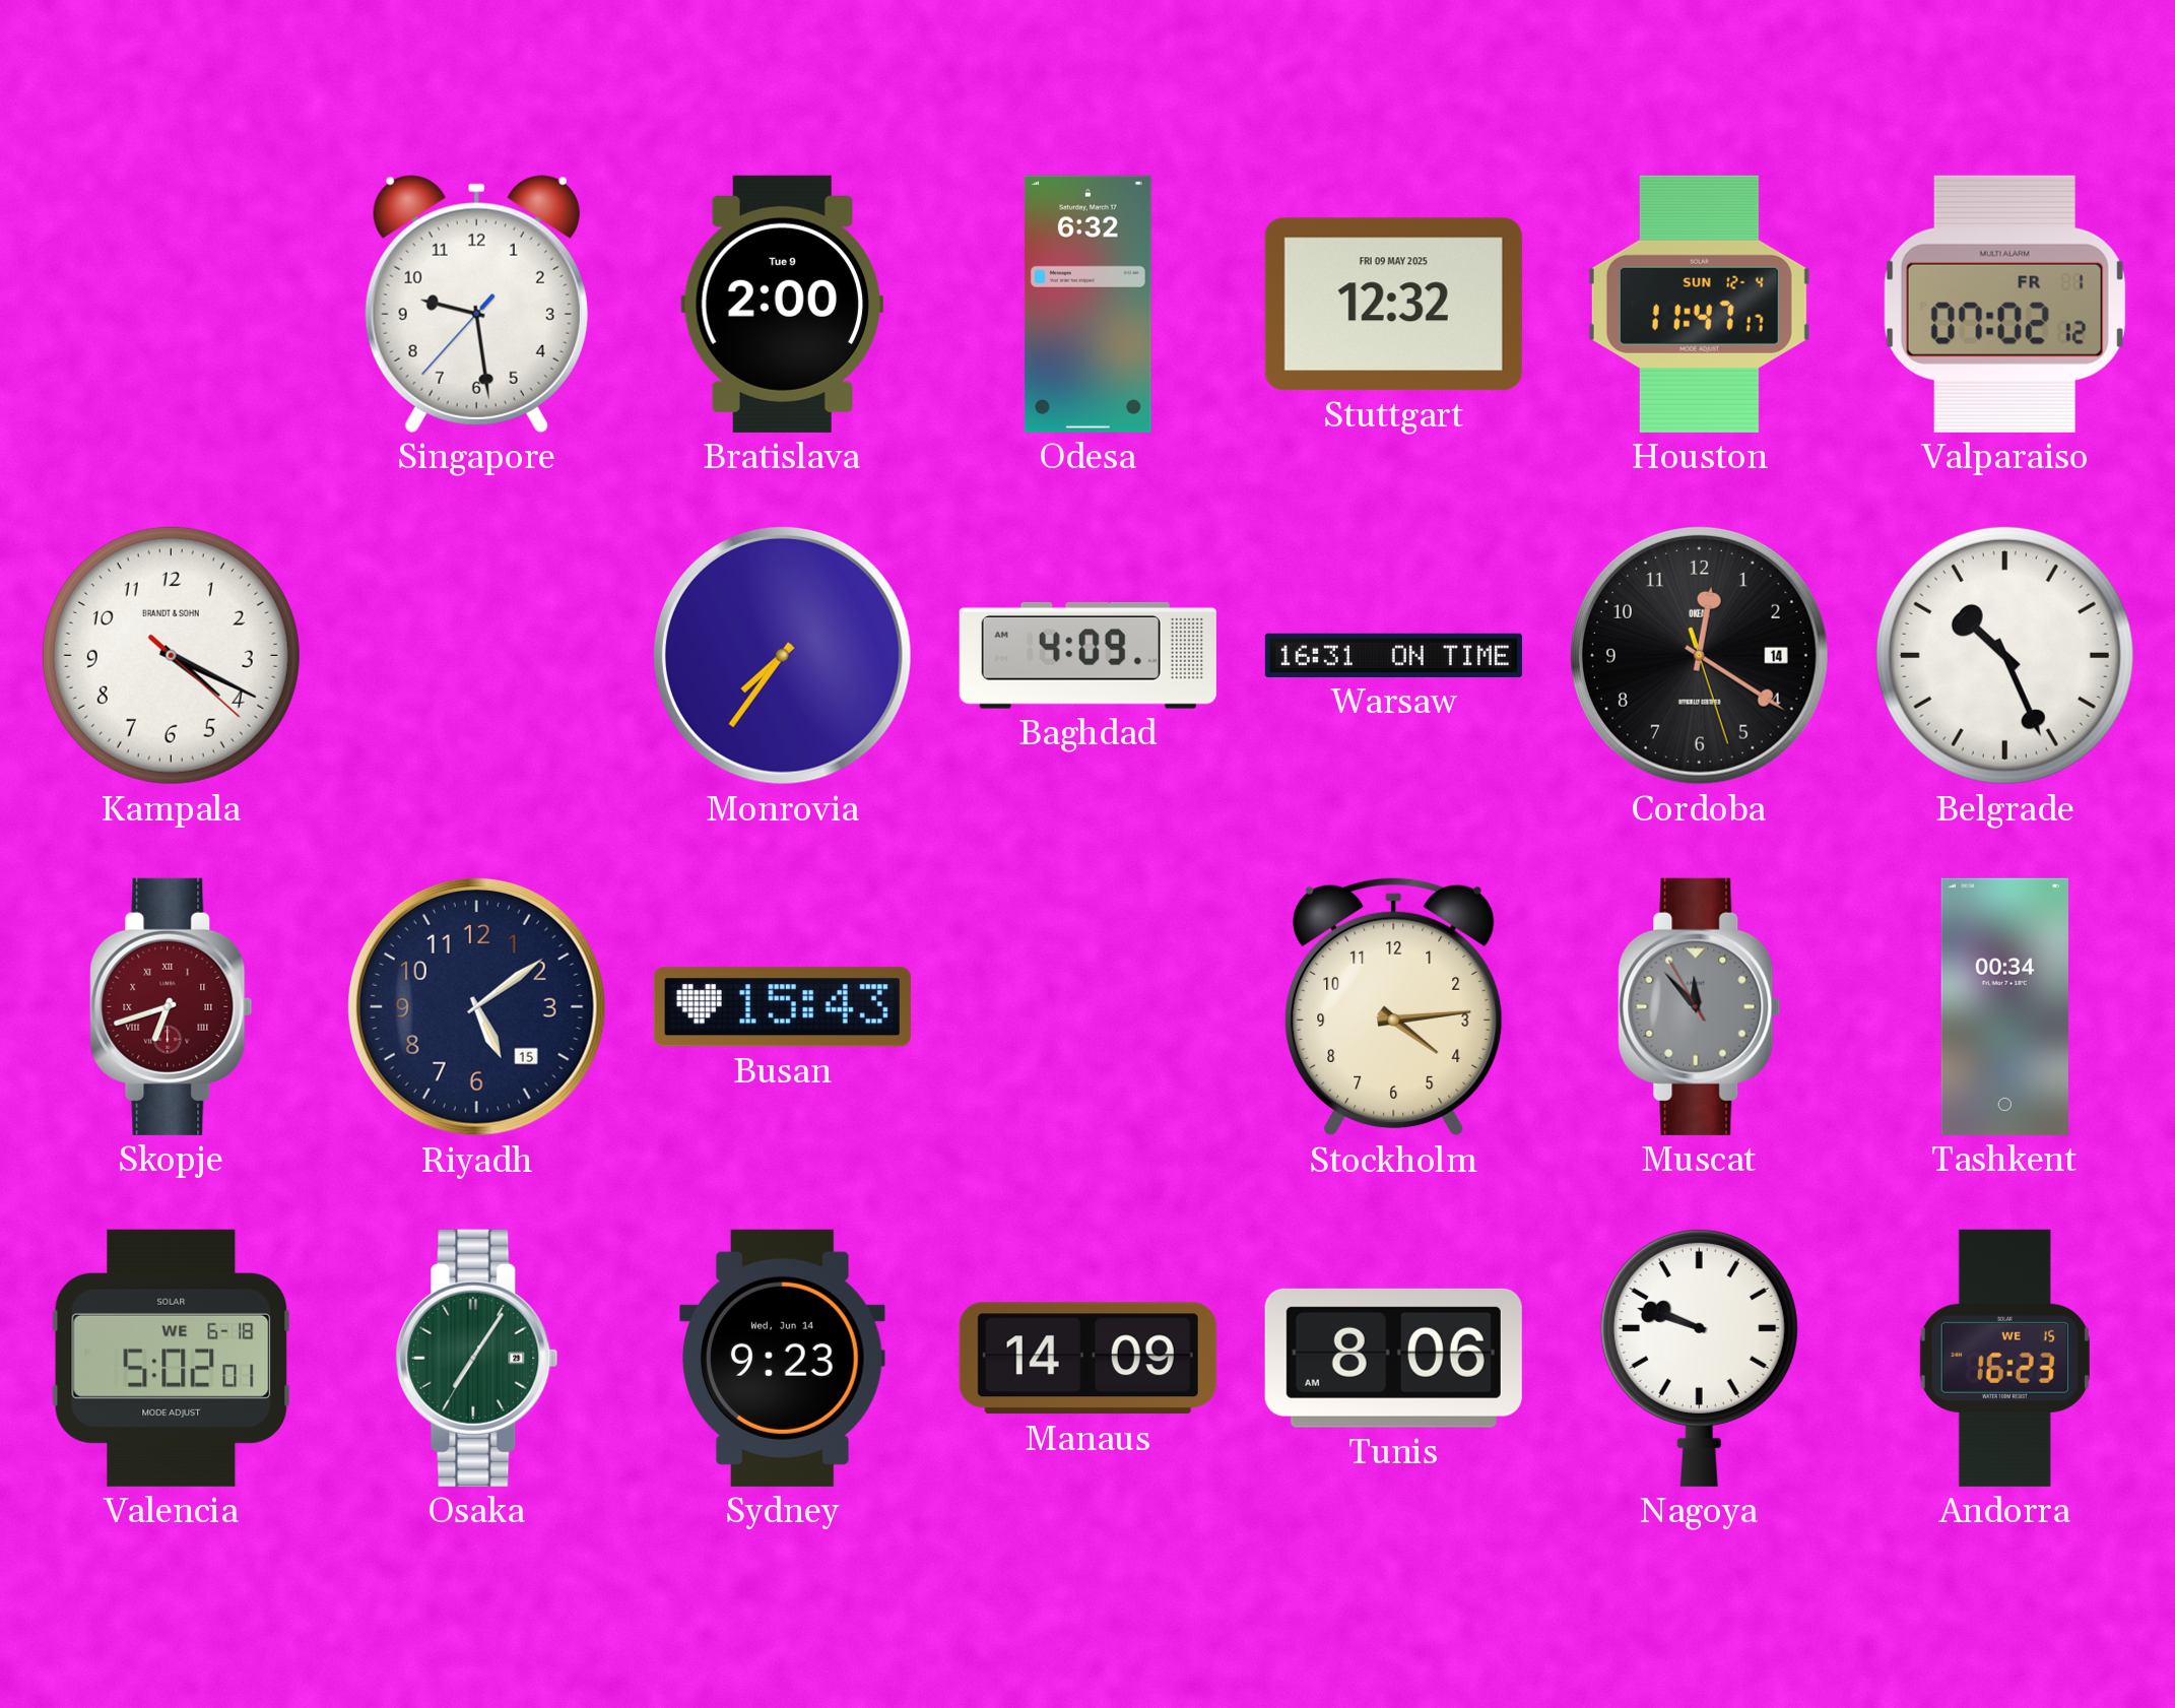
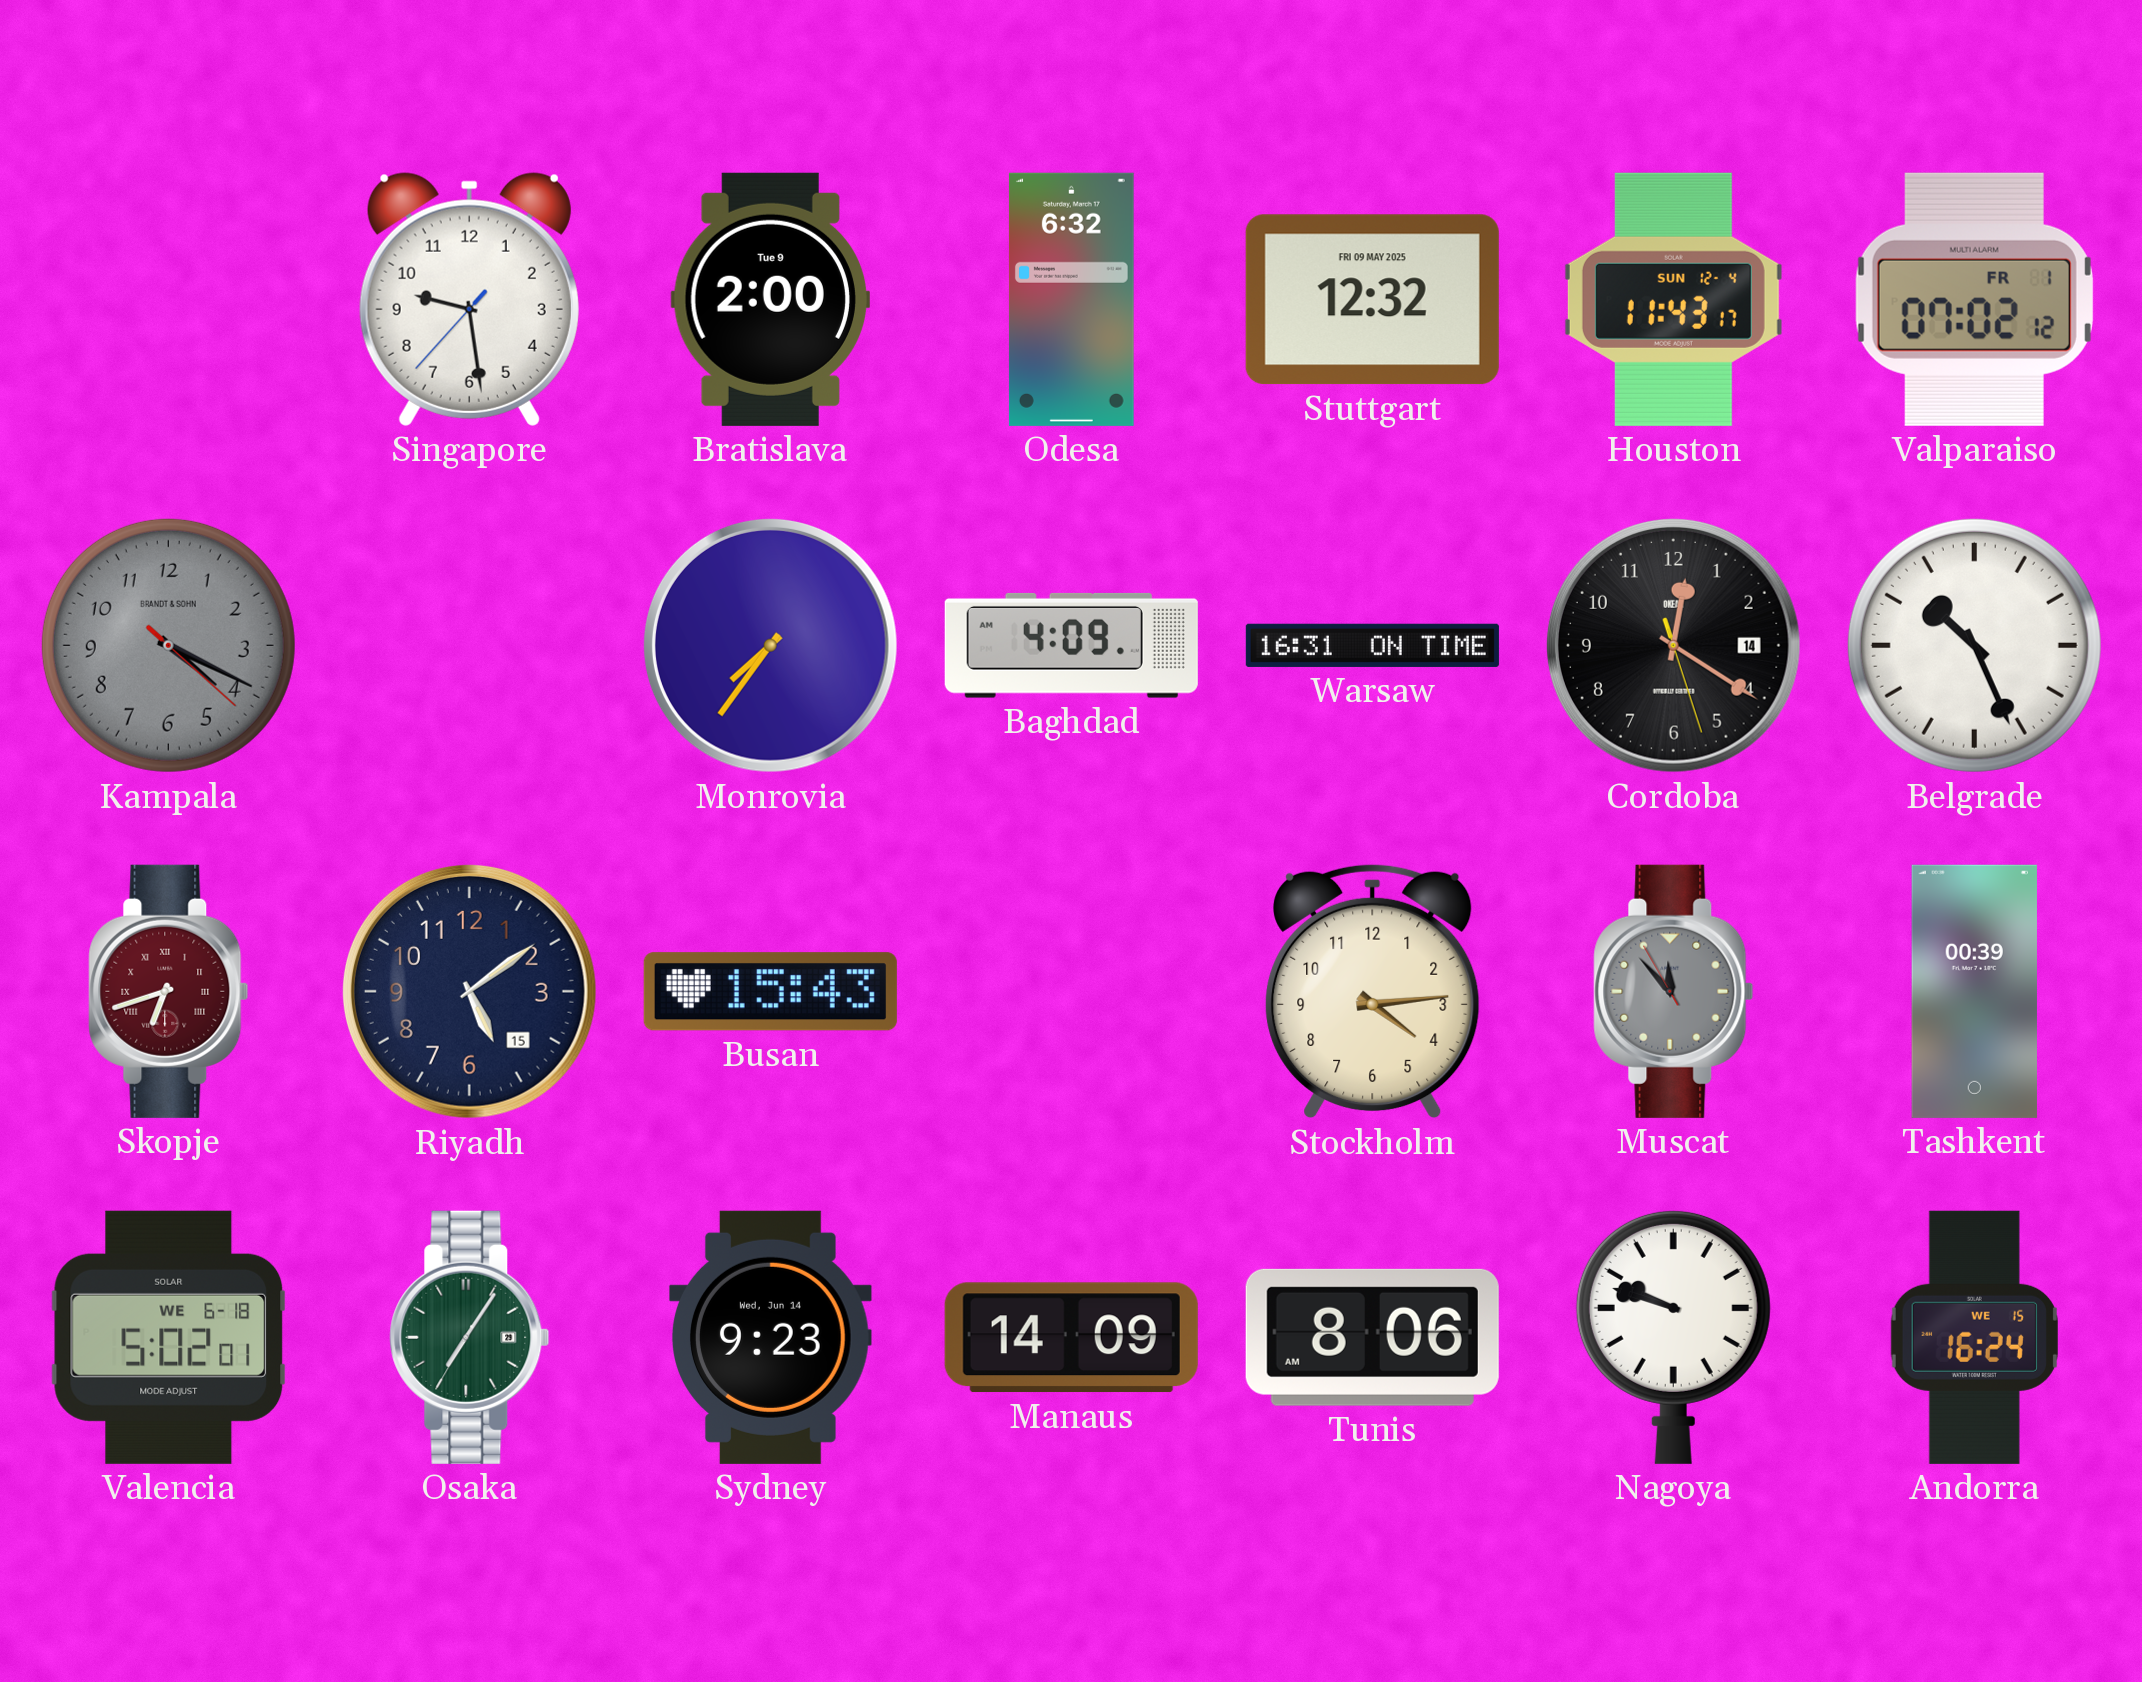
Houston: 11:47 -> 11:43
Kampala dial: white -> grey
Tashkent: 00:34 -> 00:39
Andorra: 16:23 -> 16:24
